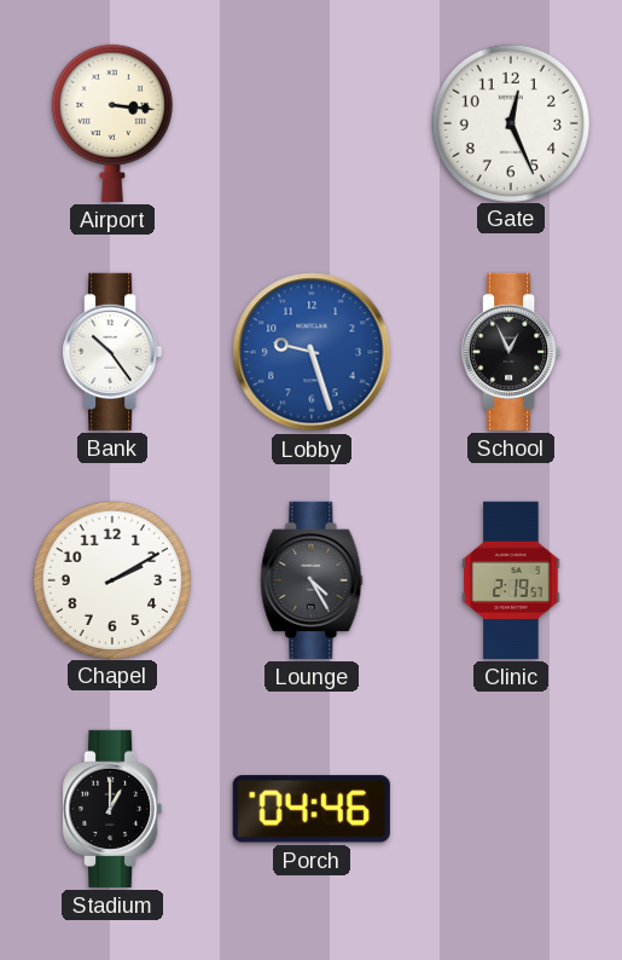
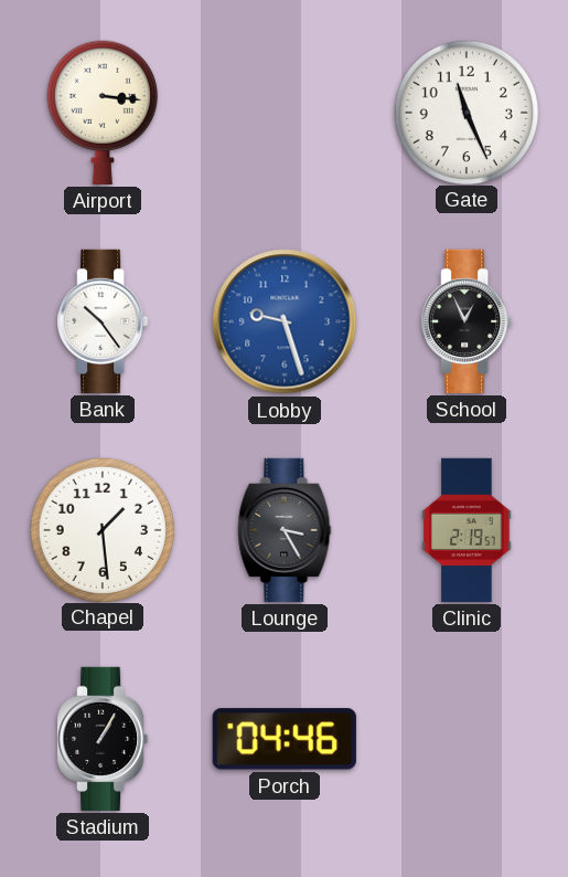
Gate: 12:26 -> 11:26
Chapel: 2:10 -> 1:29
Lounge: 4:25 -> 3:25
Stadium: 1:00 -> 1:05
